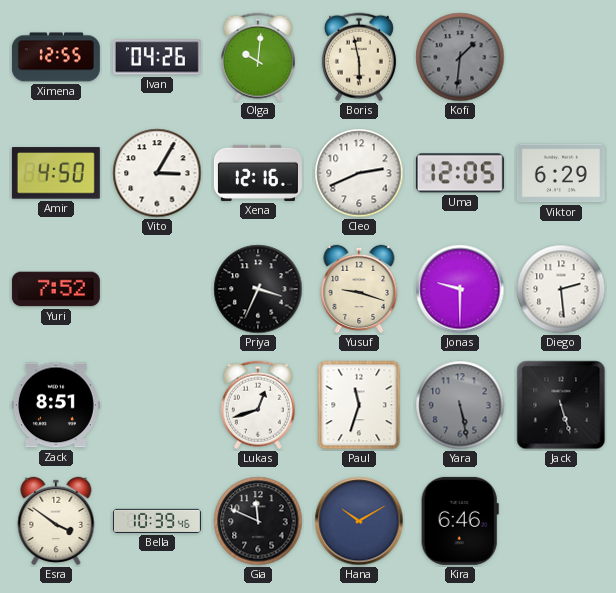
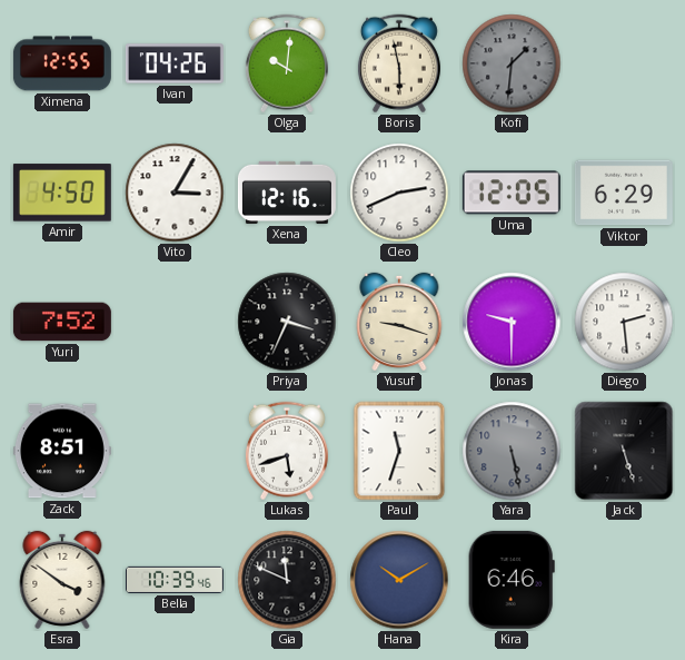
Lukas: 12:42 -> 5:42
